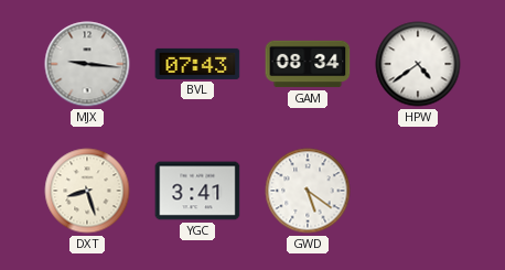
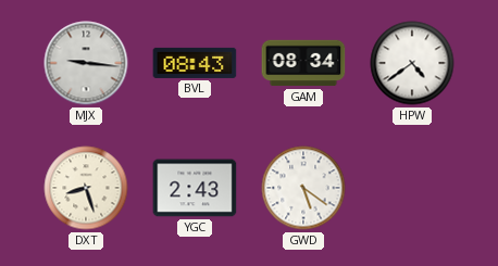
BVL: 07:43 -> 08:43
YGC: 3:41 -> 2:43
